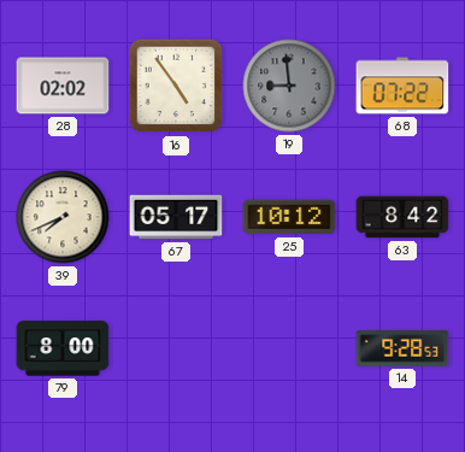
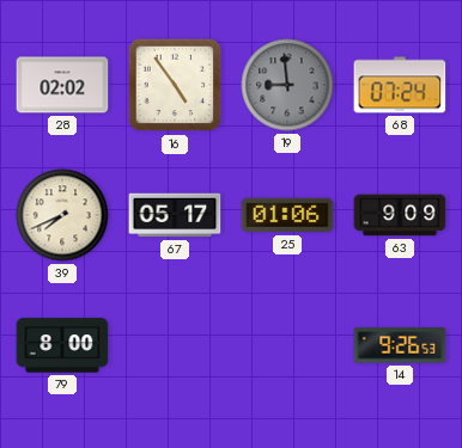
68: 07:22 -> 07:24
25: 10:12 -> 01:06
63: 8:42 -> 9:09
14: 9:28 -> 9:26
